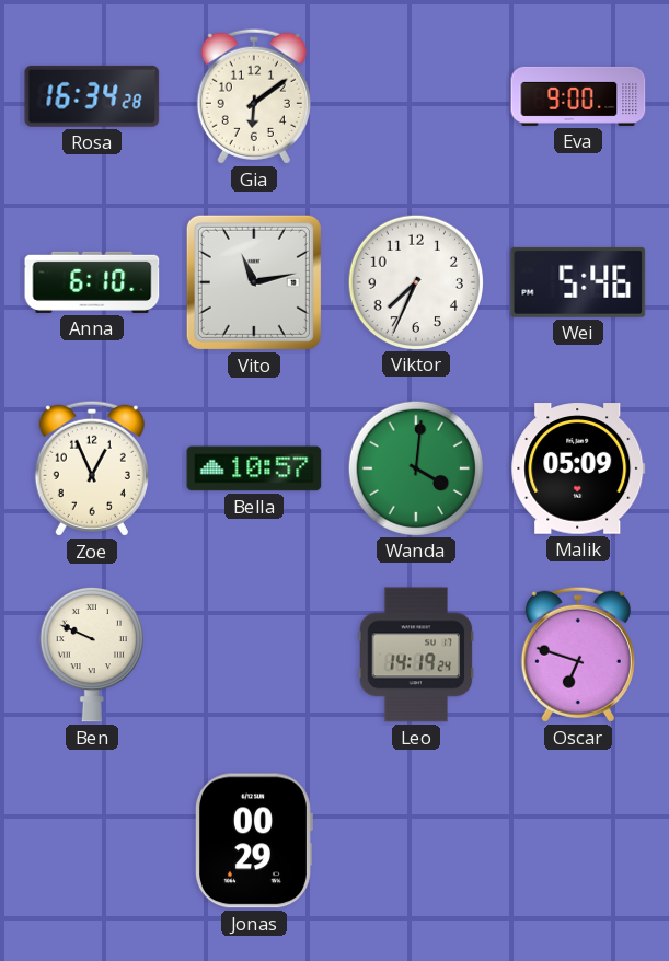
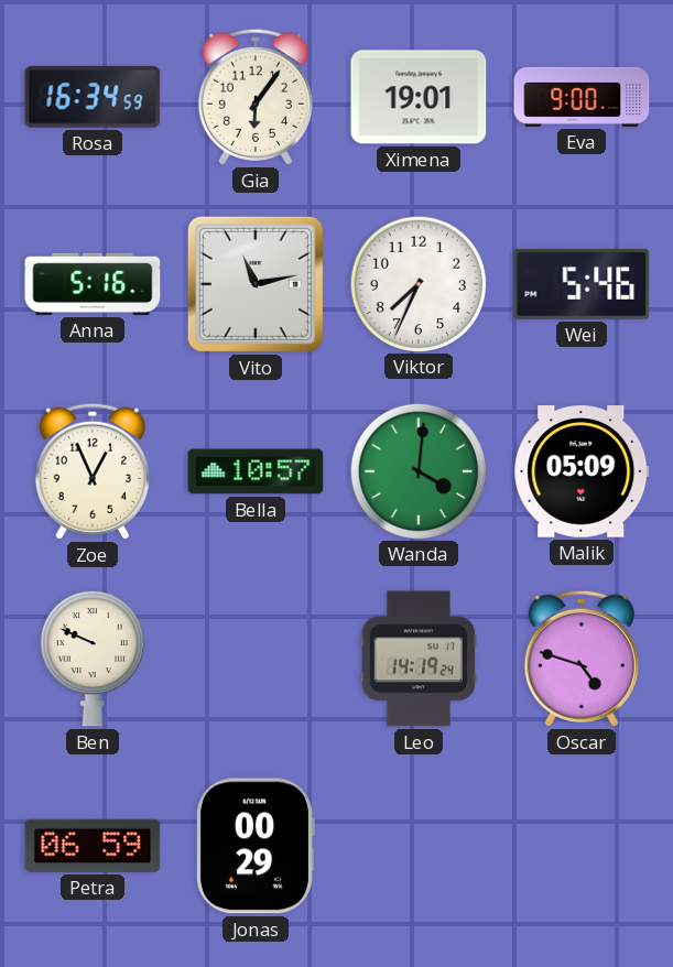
Rosa: 16:34:28 -> 16:34:59
Gia: 6:09 -> 6:06
Ximena: none -> 19:01
Anna: 6:10 -> 5:16
Oscar: 6:48 -> 4:48
Petra: none -> 06:59
